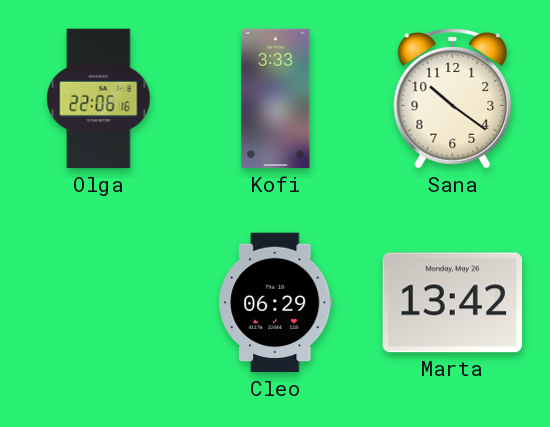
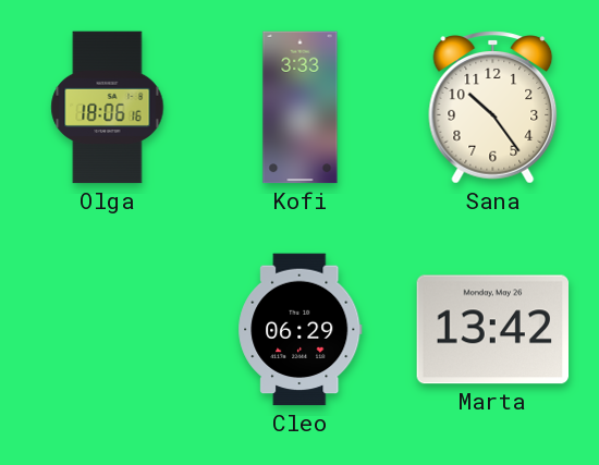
Olga: 22:06 -> 18:06
Sana: 10:21 -> 10:24
